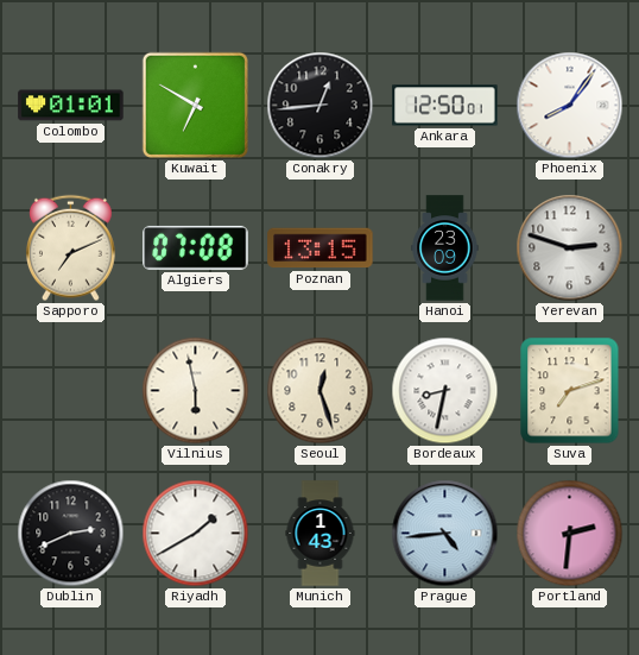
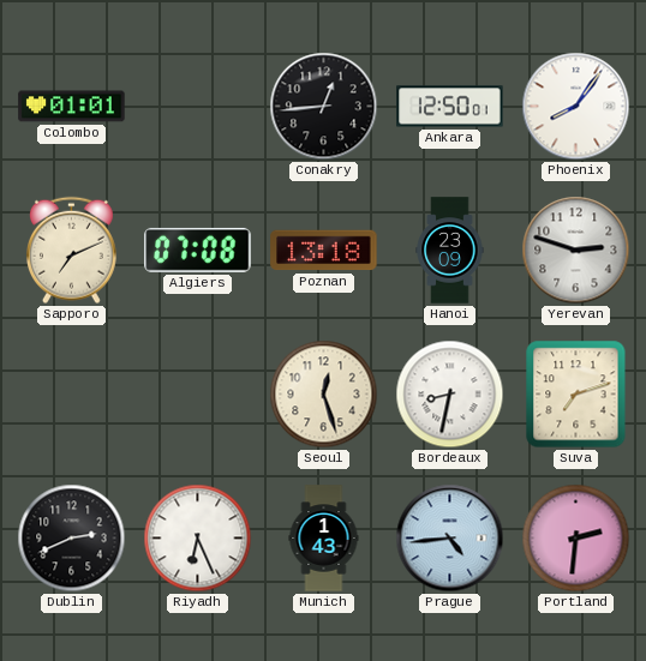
Kuwait: 6:50 -> none
Poznan: 13:15 -> 13:18
Vilnius: 5:58 -> none
Riyadh: 1:40 -> 6:26
